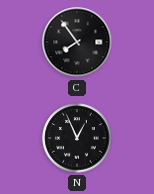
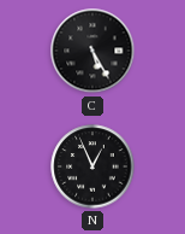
C: 7:54 -> 5:25
